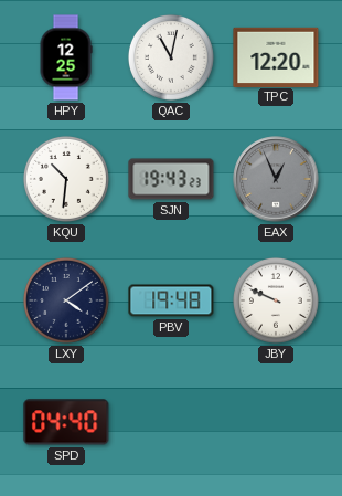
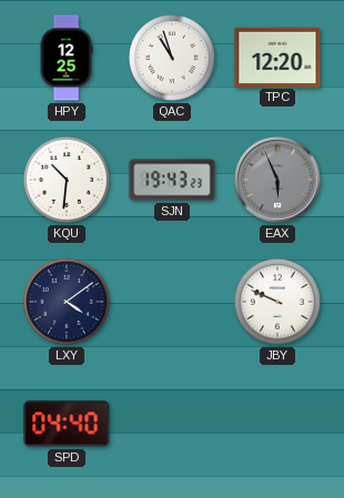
QAC: 11:02 -> 10:57
EAX: 12:56 -> 5:56
PBV: 19:48 -> none
